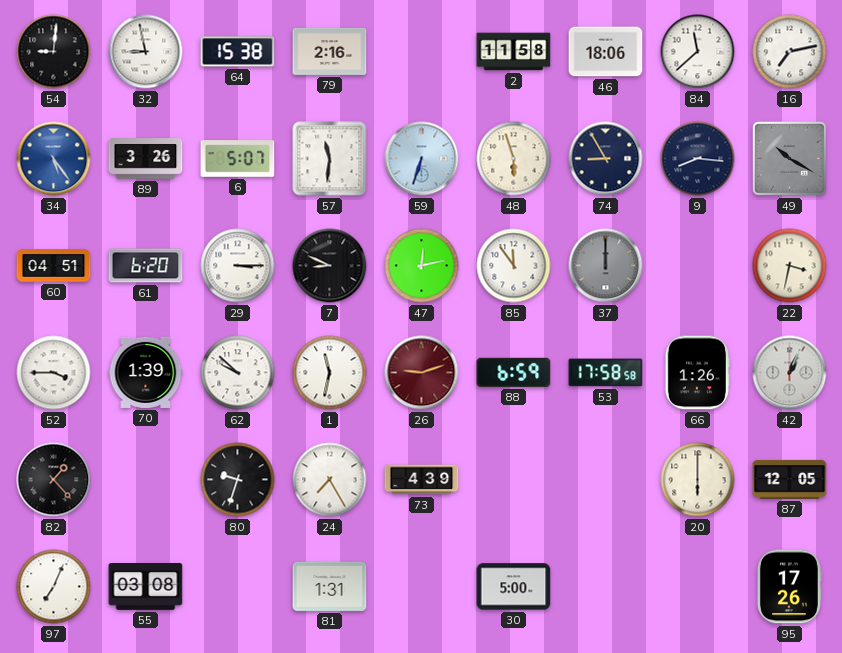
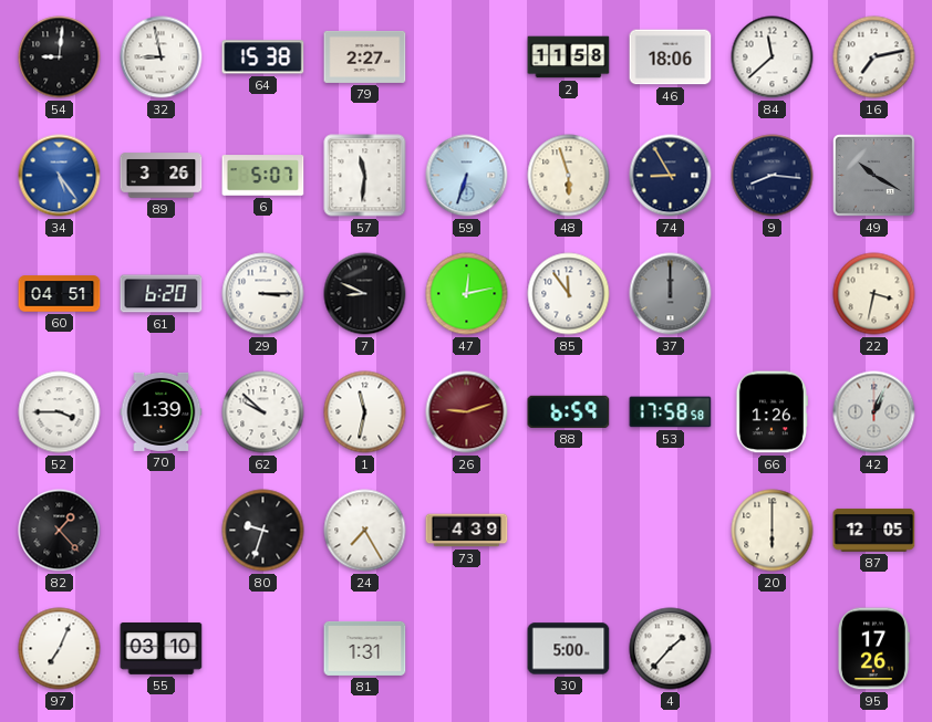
79: 2:16 -> 2:27
55: 03:08 -> 03:10
4: none -> 1:37
